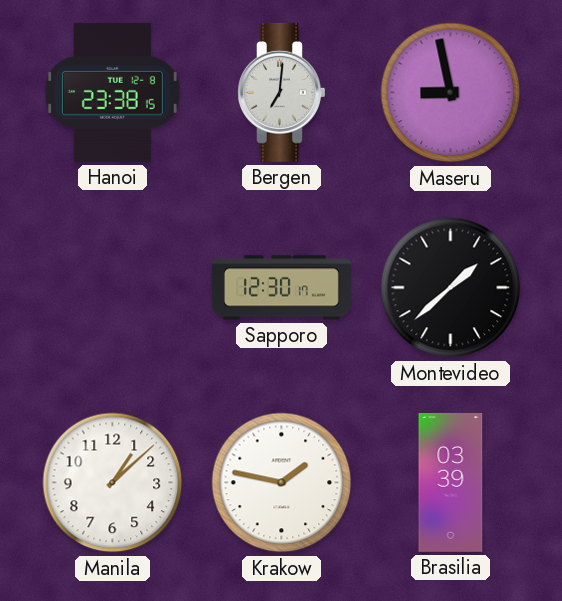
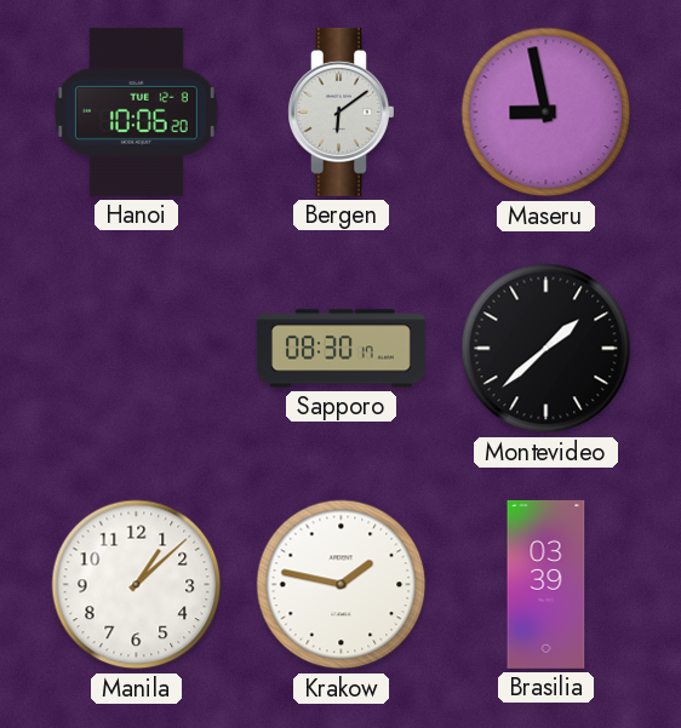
Hanoi: 23:38 -> 10:06
Bergen: 7:01 -> 6:09
Sapporo: 12:30 -> 08:30
